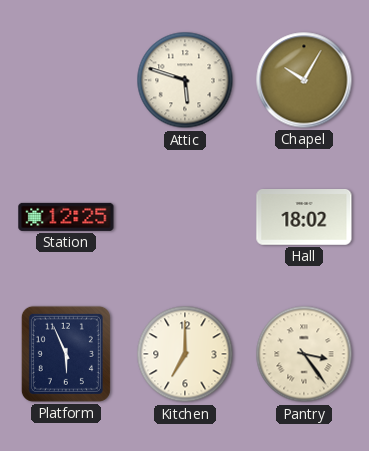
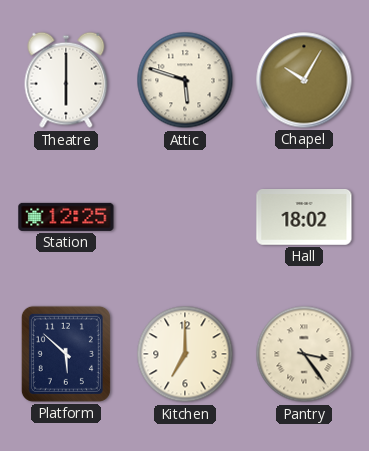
Theatre: none -> 6:00
Platform: 5:56 -> 5:52
